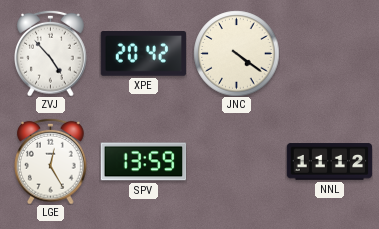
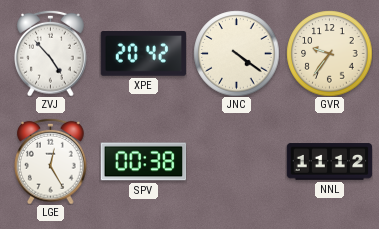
GVR: none -> 9:36
SPV: 13:59 -> 00:38
